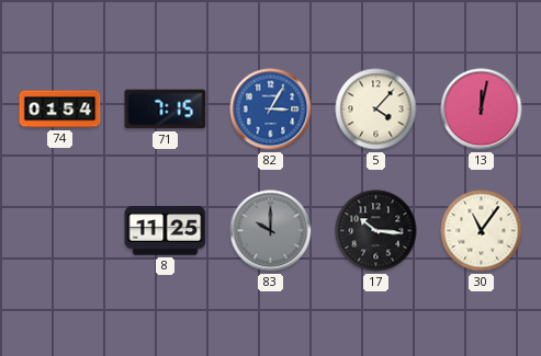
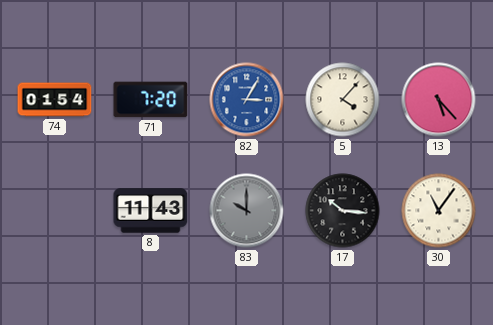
71: 7:15 -> 7:20
13: 12:02 -> 5:23
8: 11:25 -> 11:43
